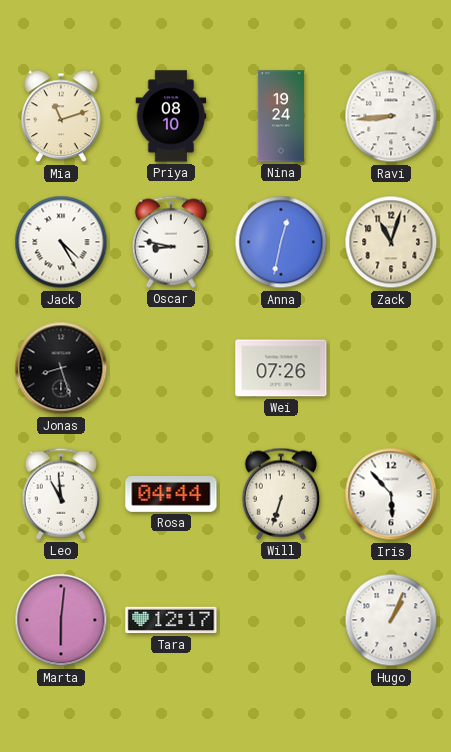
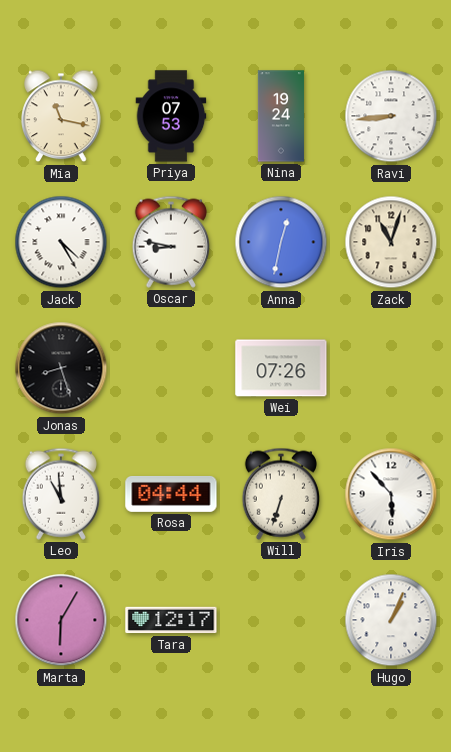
Mia: 11:12 -> 11:17
Priya: 08:10 -> 07:53
Marta: 6:01 -> 6:05
